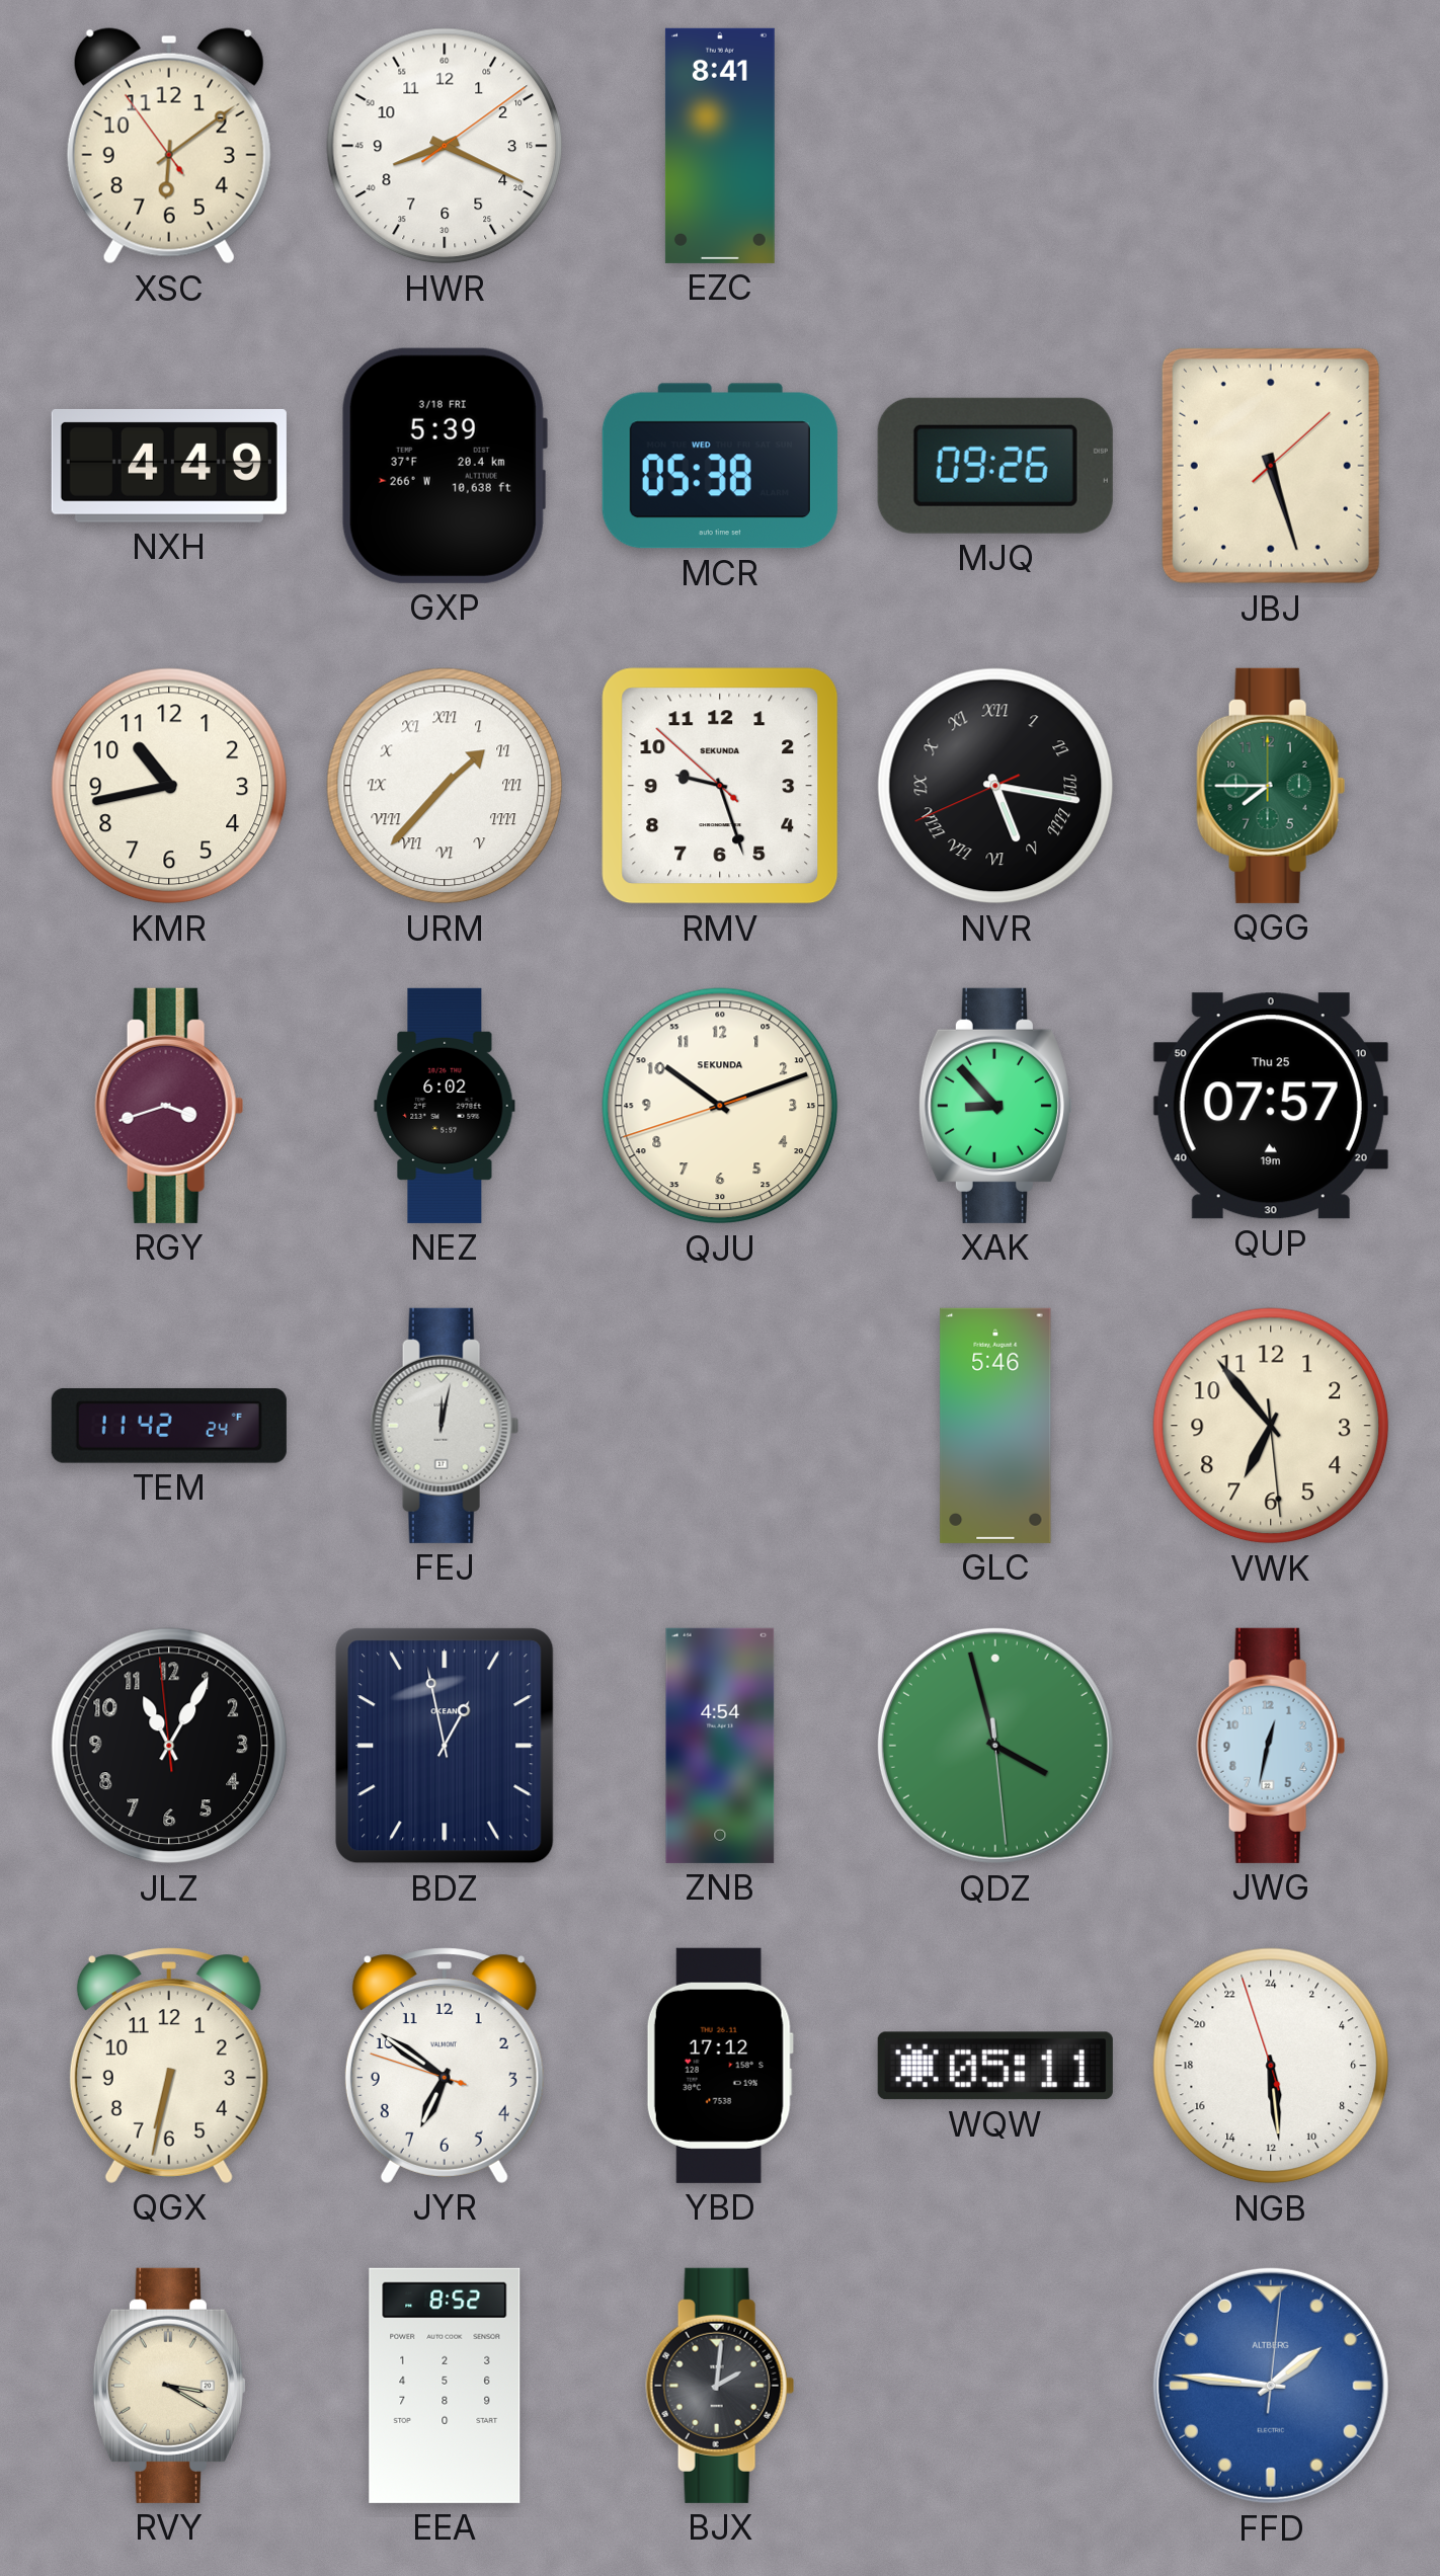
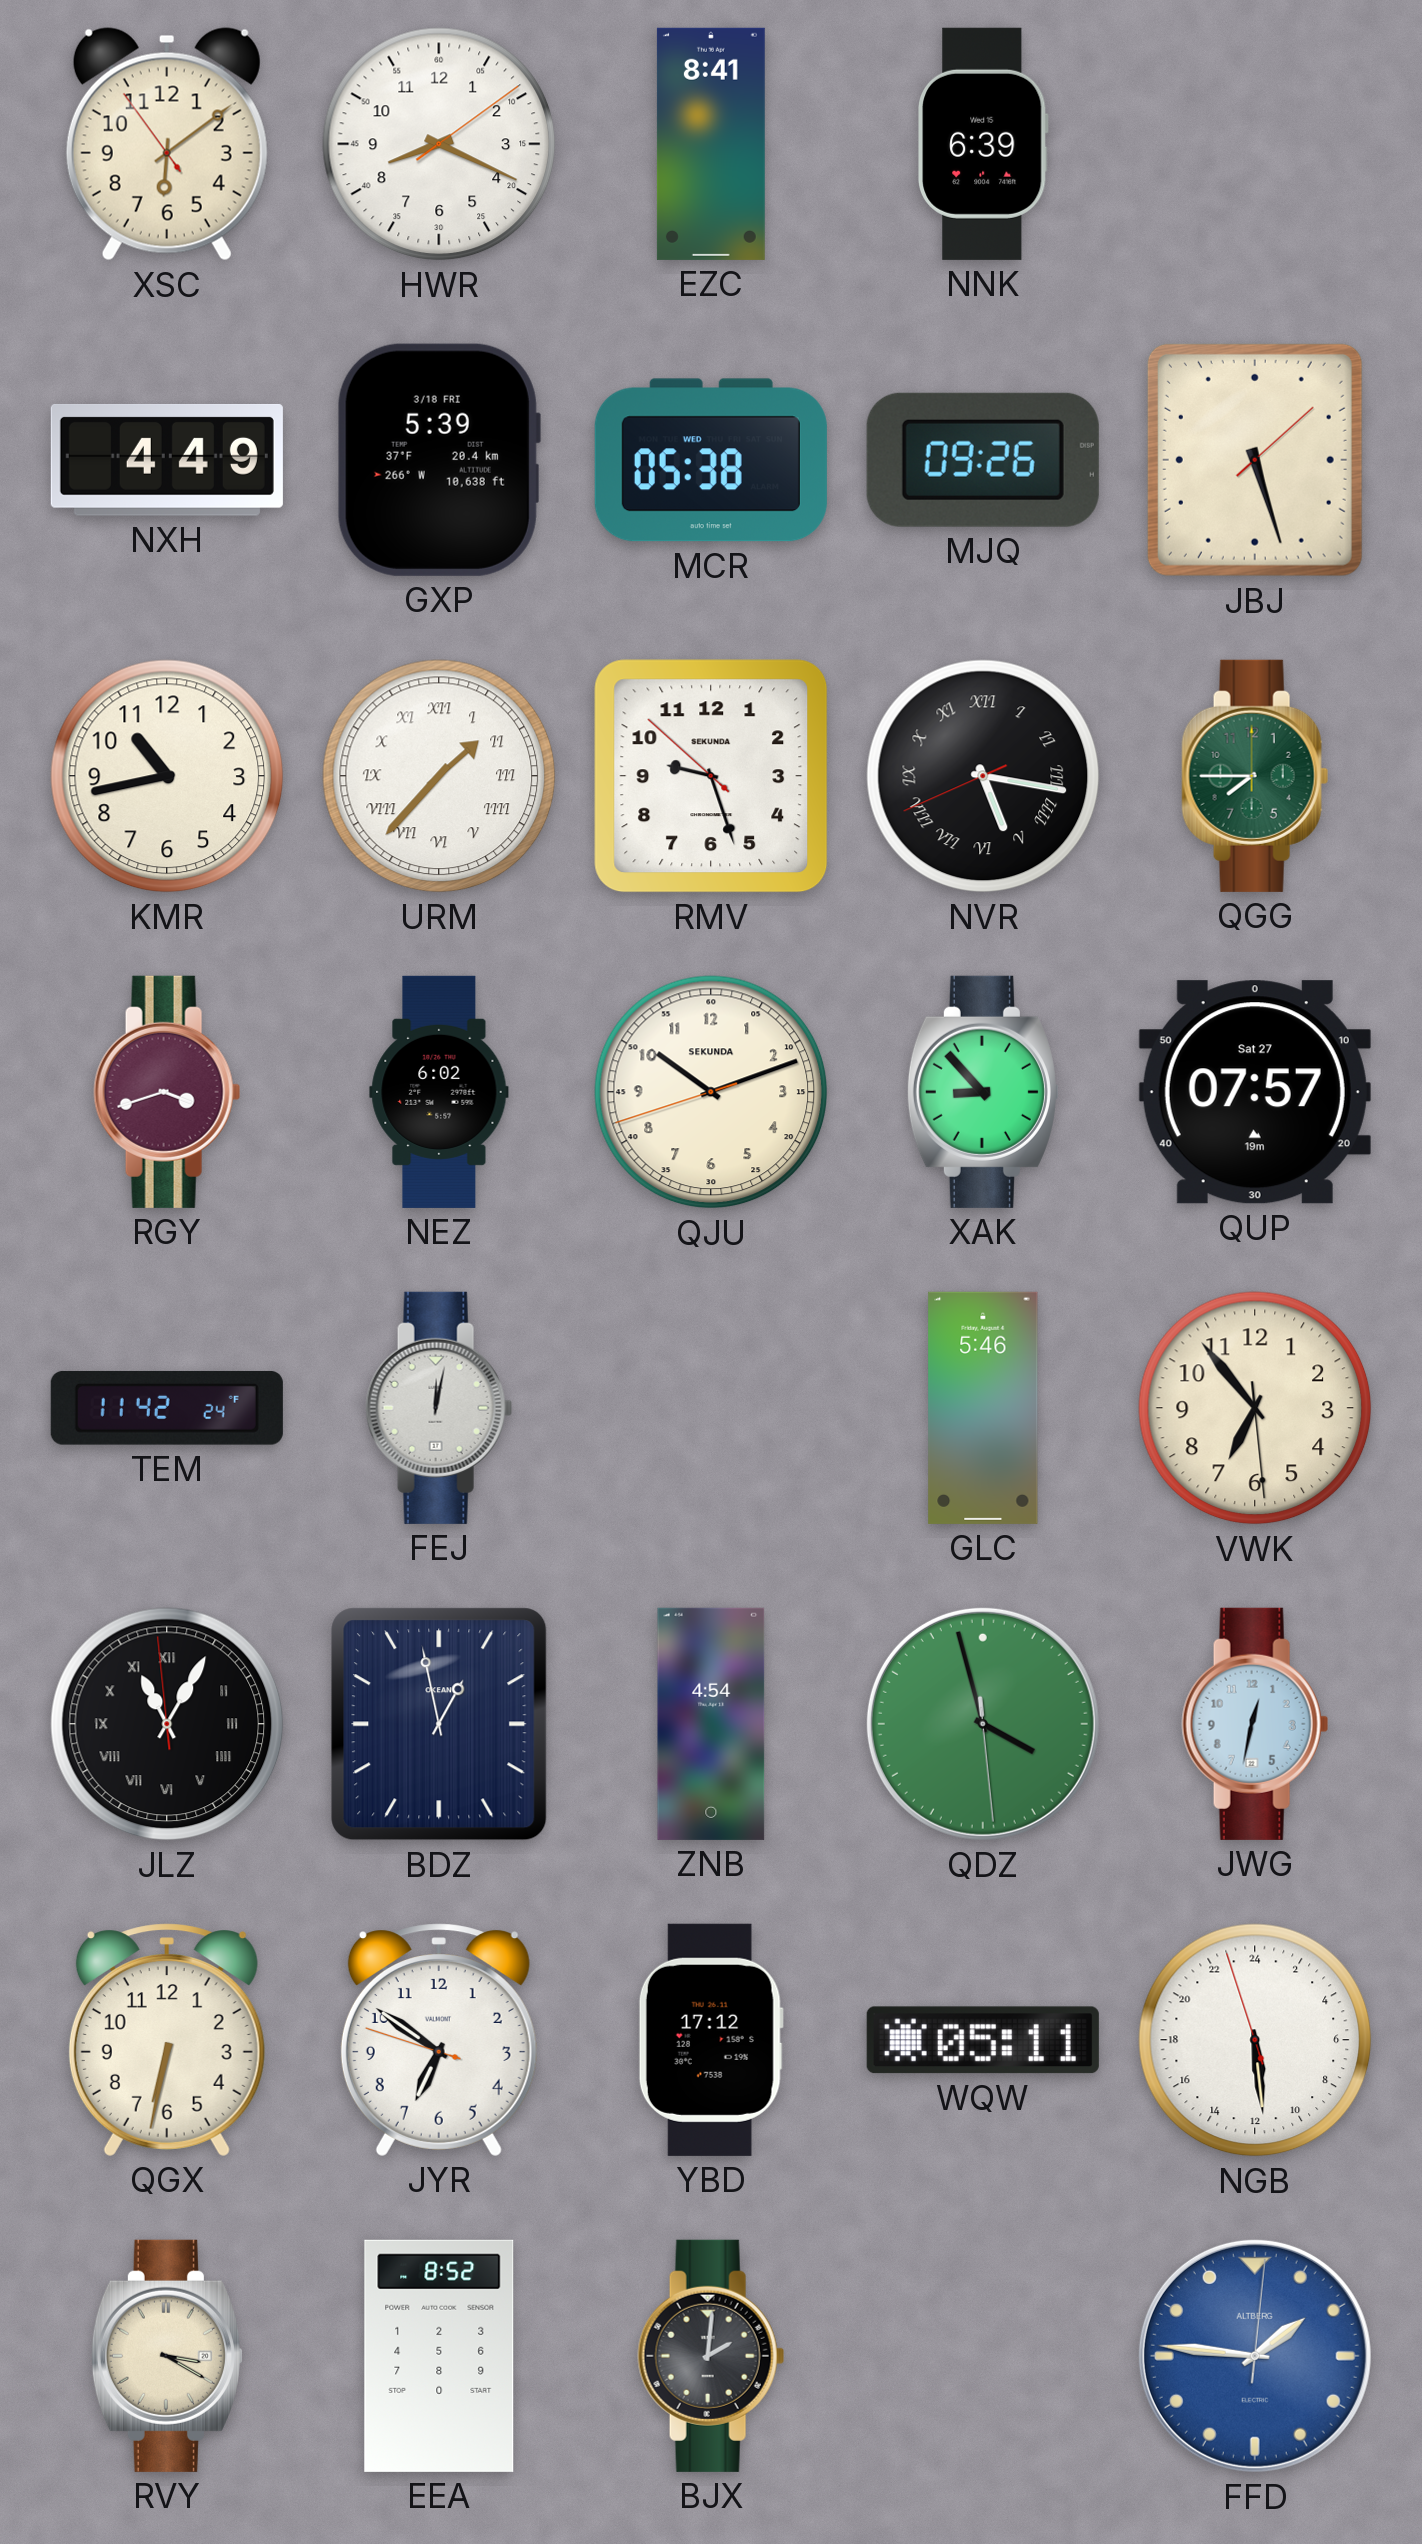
NNK: none -> 6:39
QUP date: Thu 25 -> Sat 27
JLZ numerals: Arabic -> Roman
